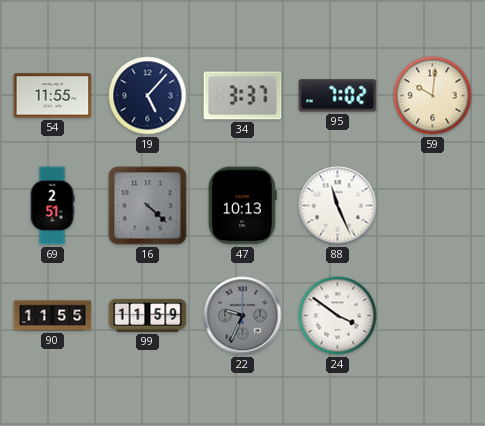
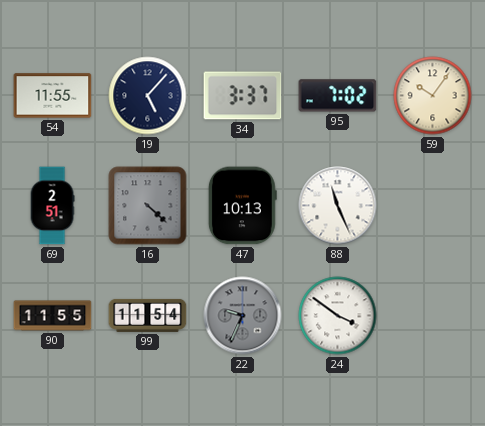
59: 10:01 -> 10:06
99: 11:59 -> 11:54
